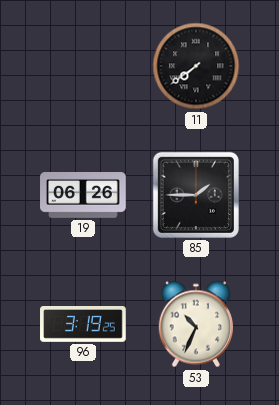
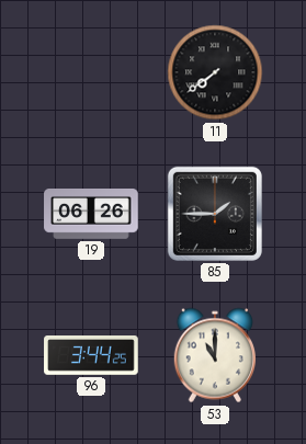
96: 3:19 -> 3:44
53: 10:34 -> 11:00
